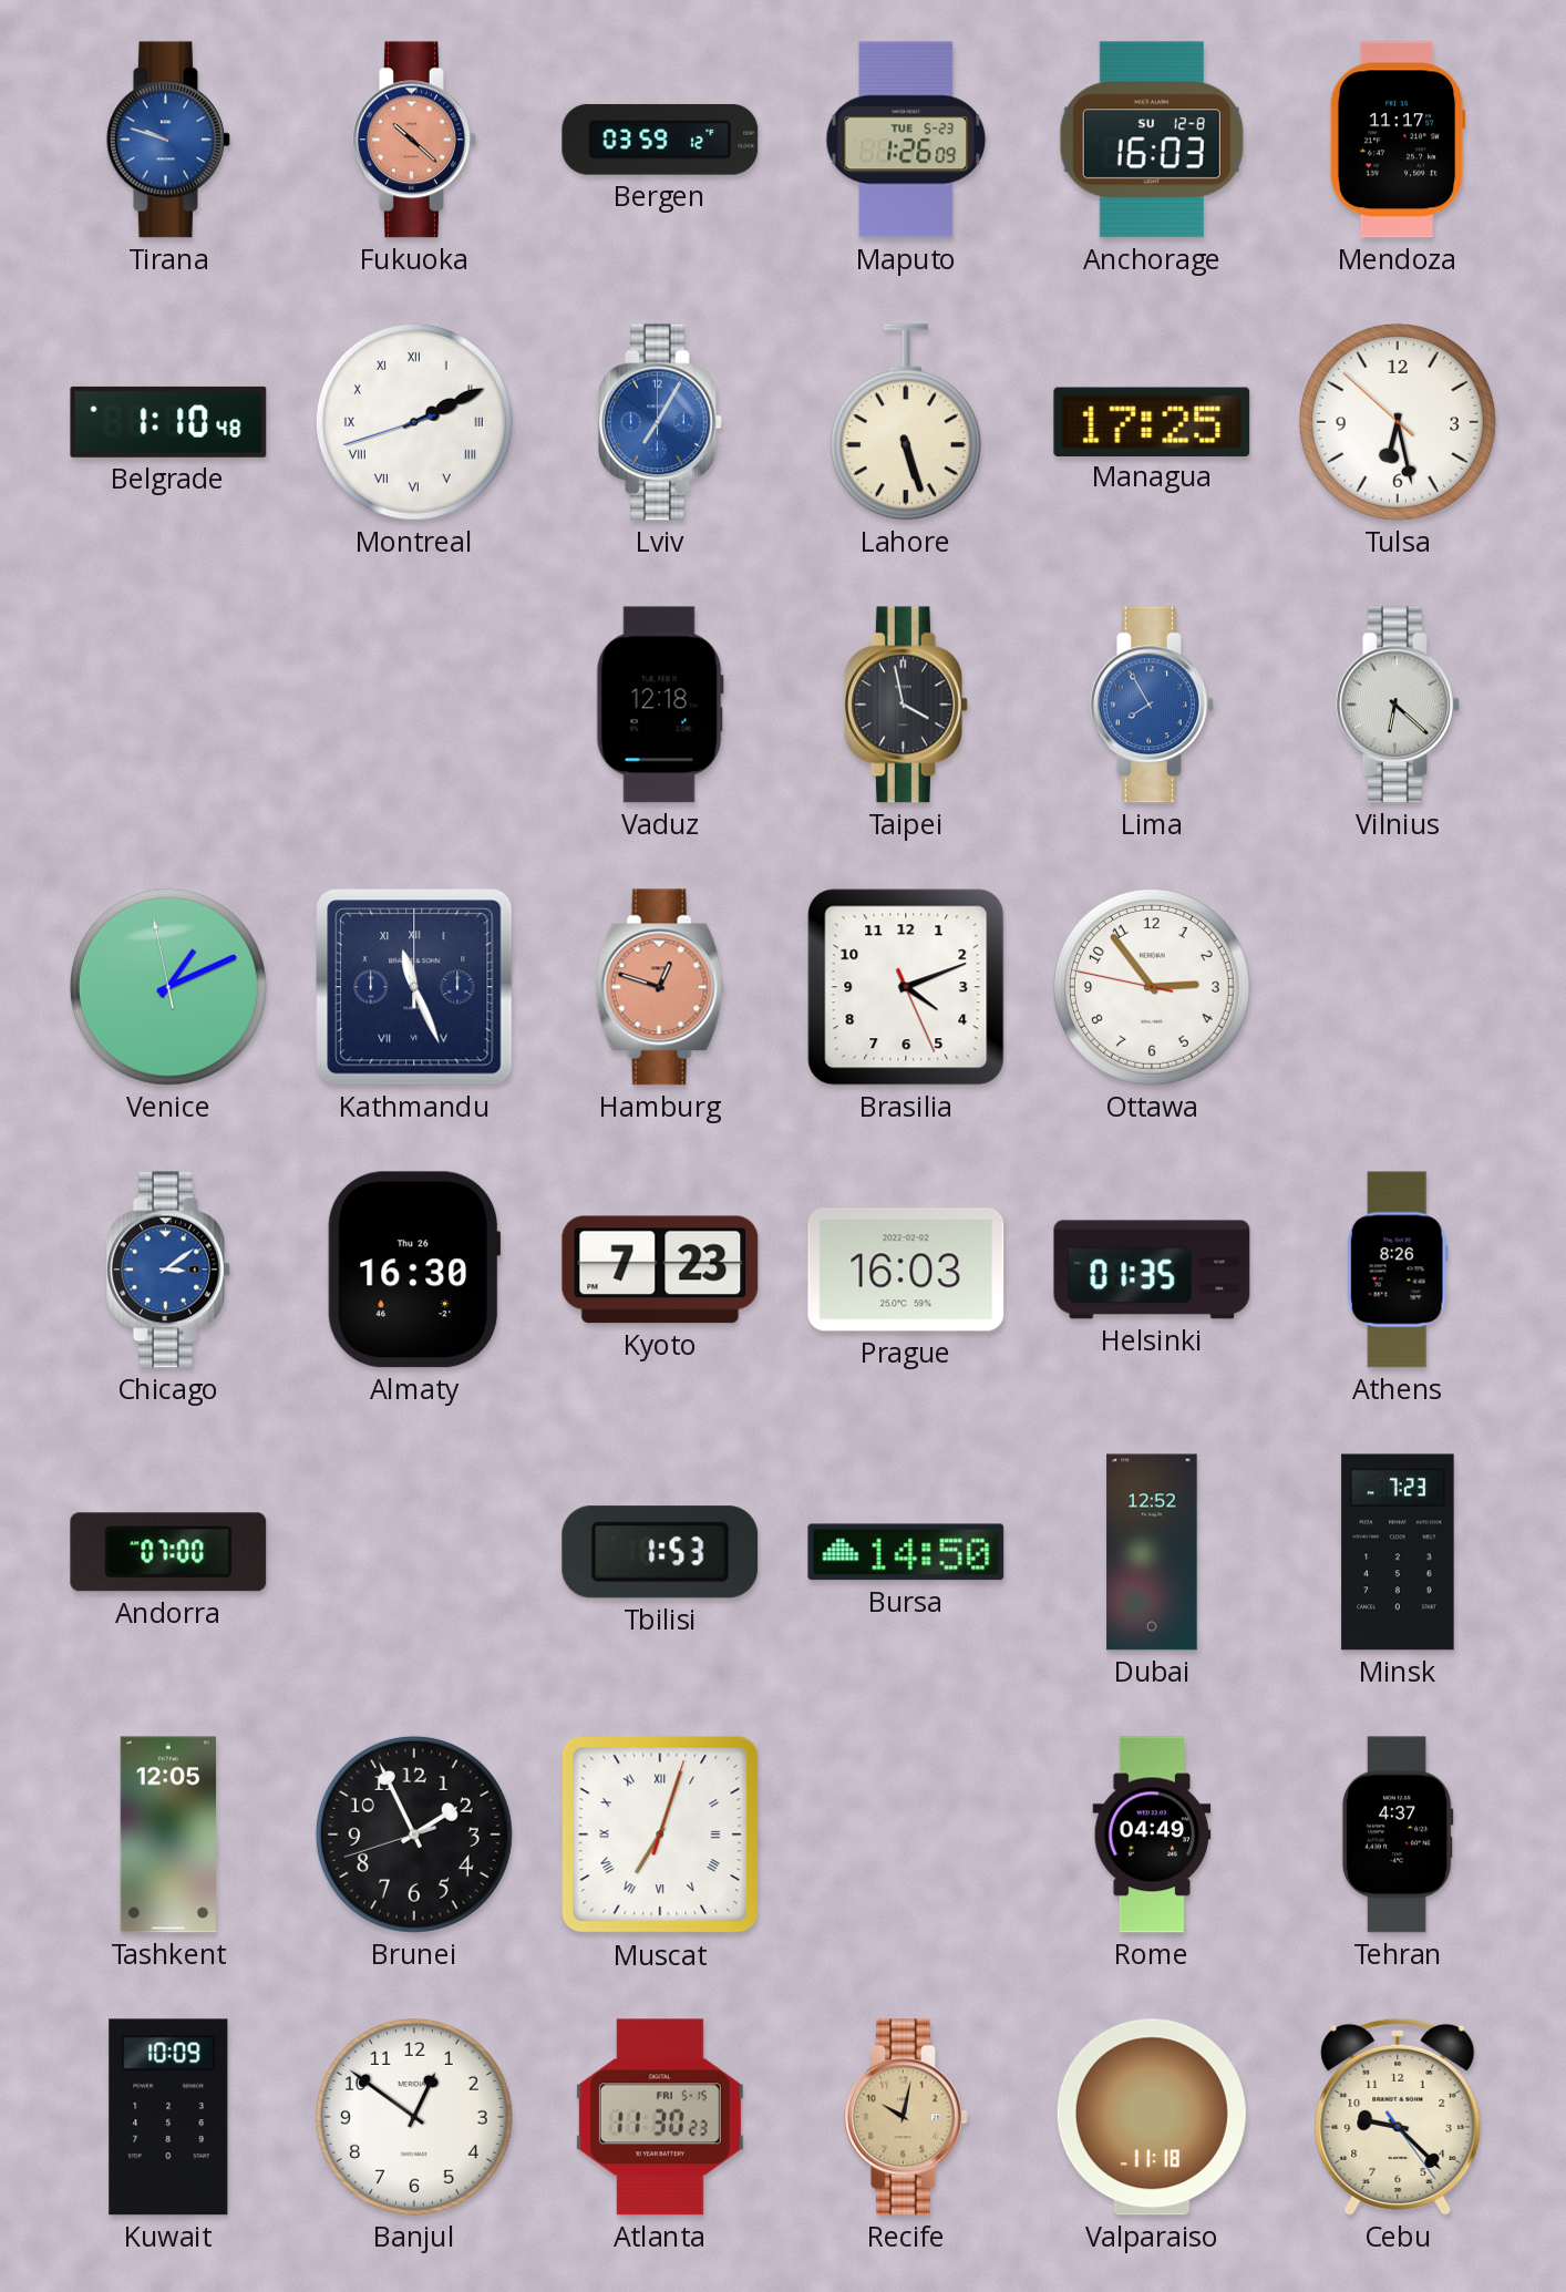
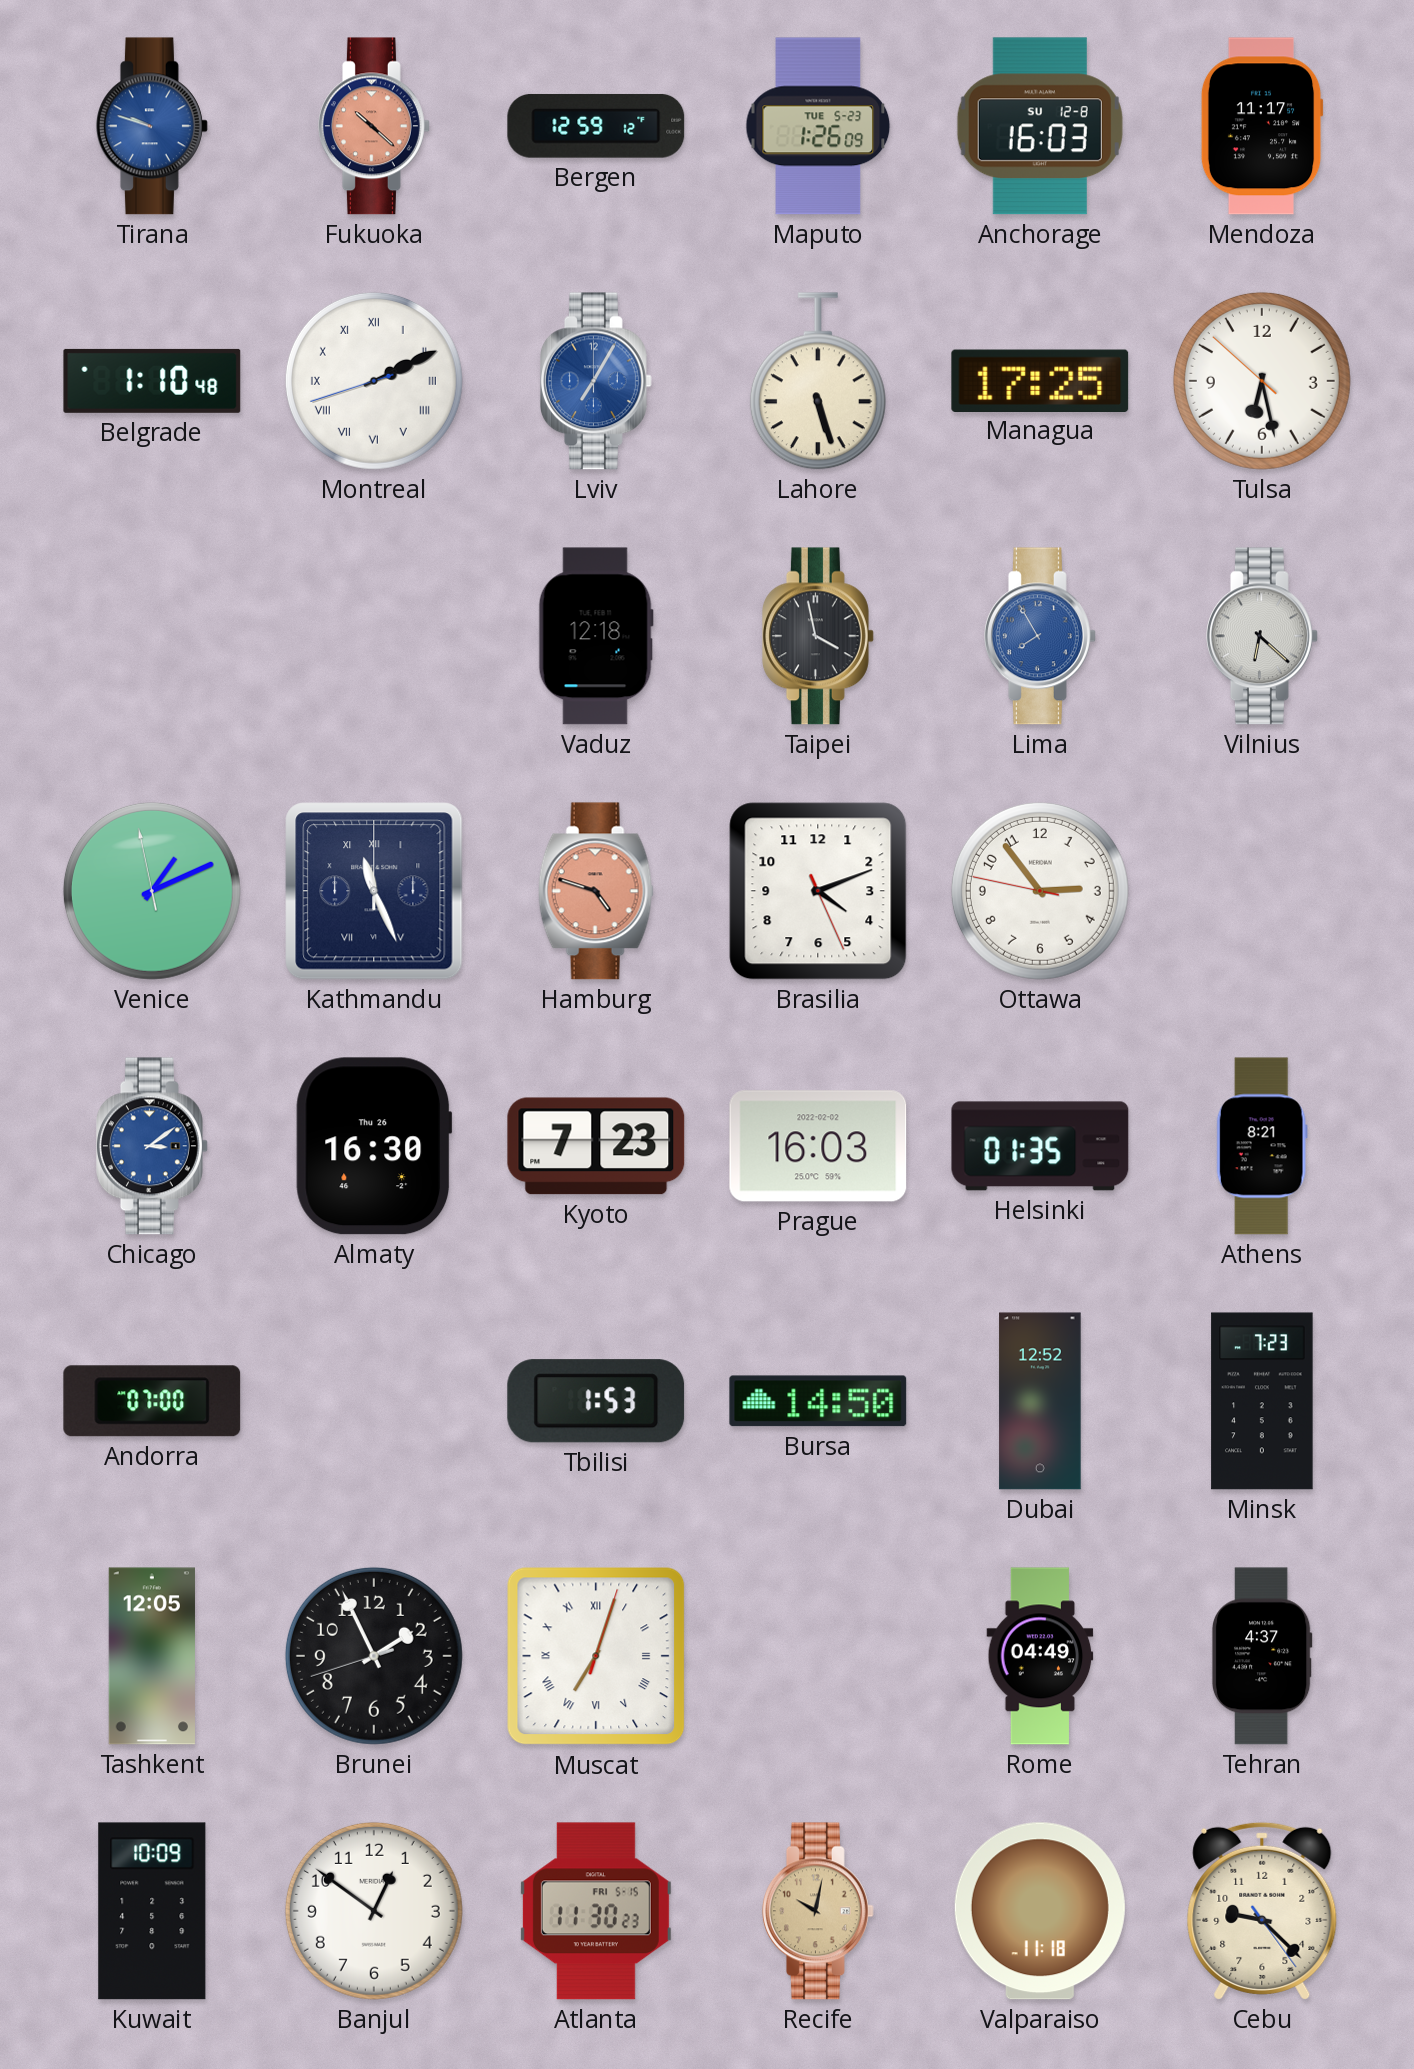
Bergen: 03:59 -> 12:59
Hamburg: 12:48 -> 4:48
Athens: 8:26 -> 8:21
